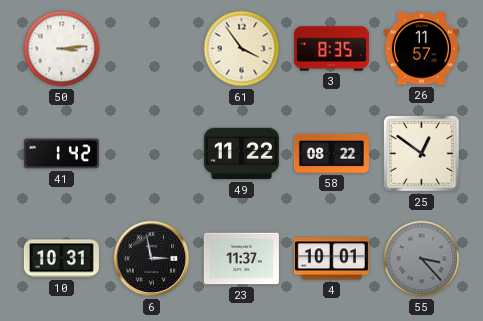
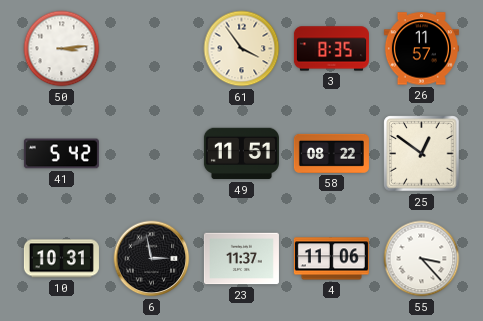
41: 1:42 -> 5:42
49: 11:22 -> 11:51
4: 10:01 -> 11:06
55 dial: grey -> white
